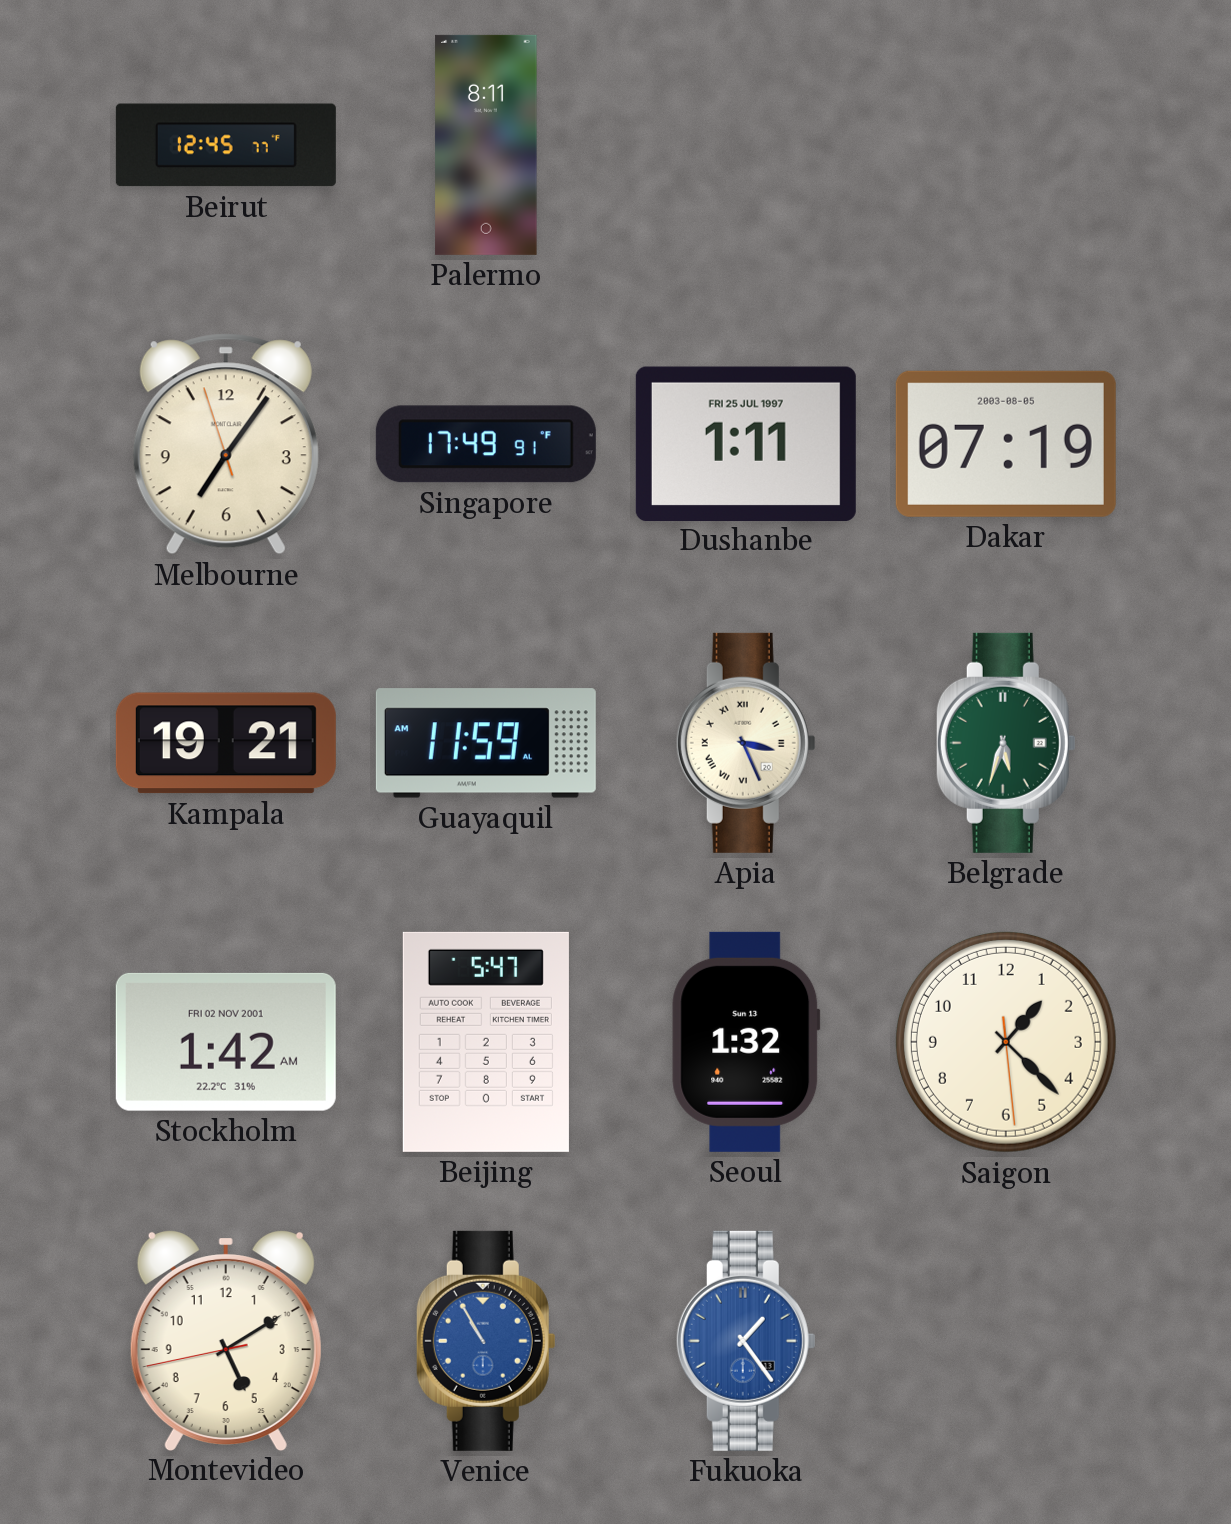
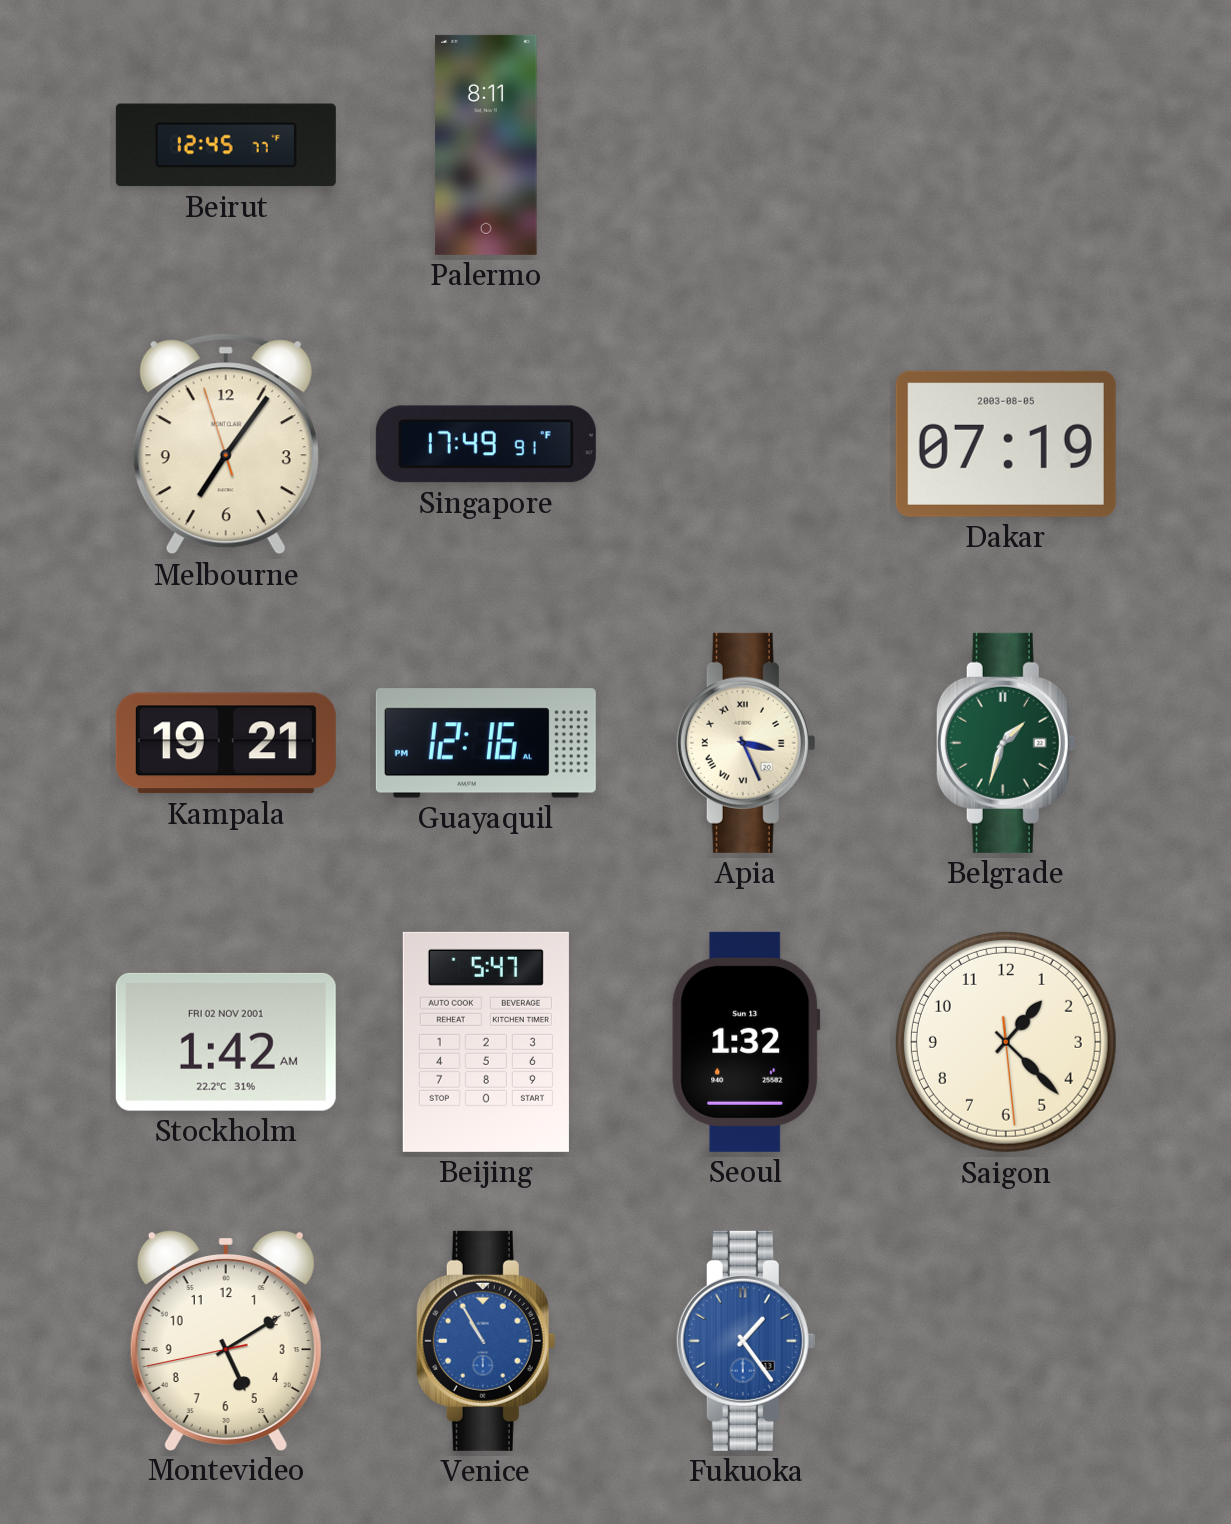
Dushanbe: 1:11 -> none
Guayaquil: 11:59 -> 12:16
Belgrade: 5:33 -> 1:33
